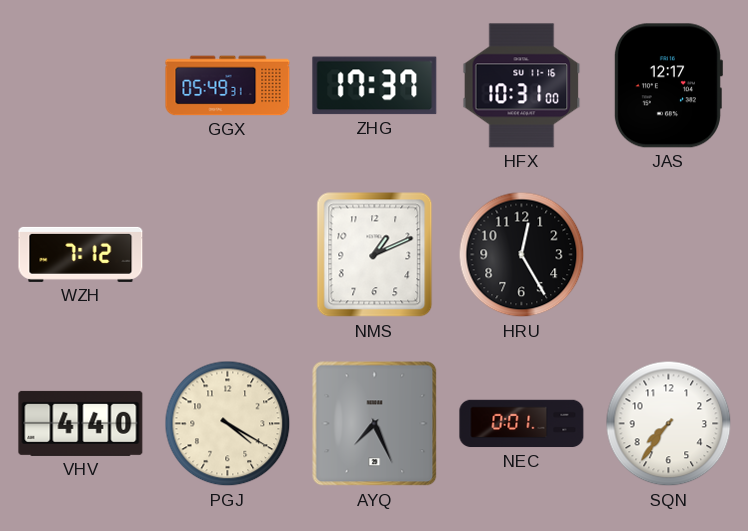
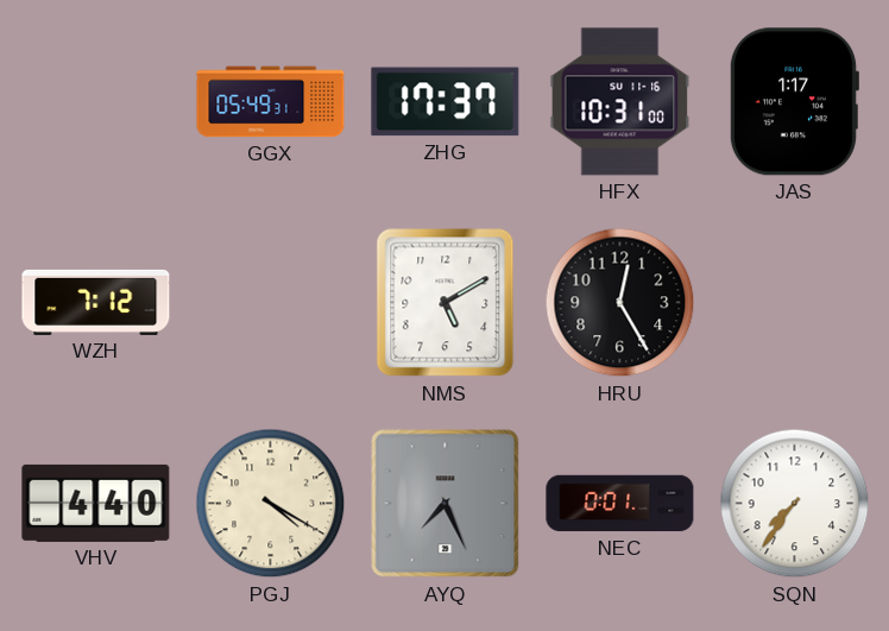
JAS: 12:17 -> 1:17
NMS: 1:11 -> 5:10
